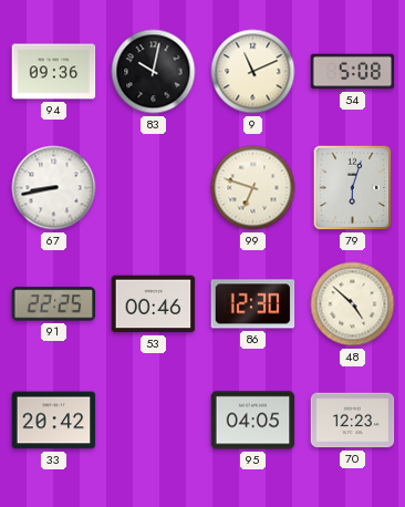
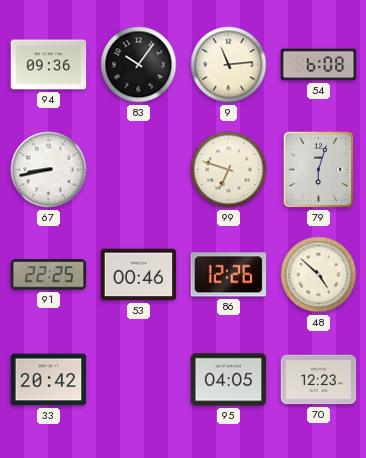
83: 10:02 -> 10:06
9: 11:11 -> 11:14
54: 5:08 -> 6:08
86: 12:30 -> 12:26
